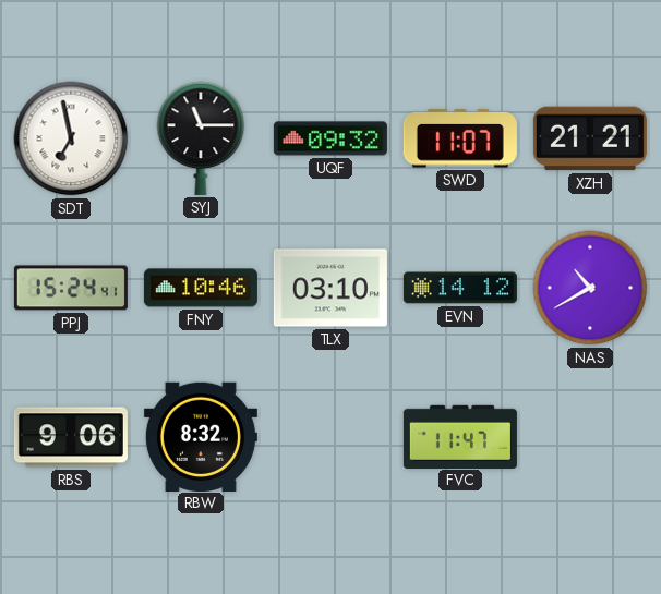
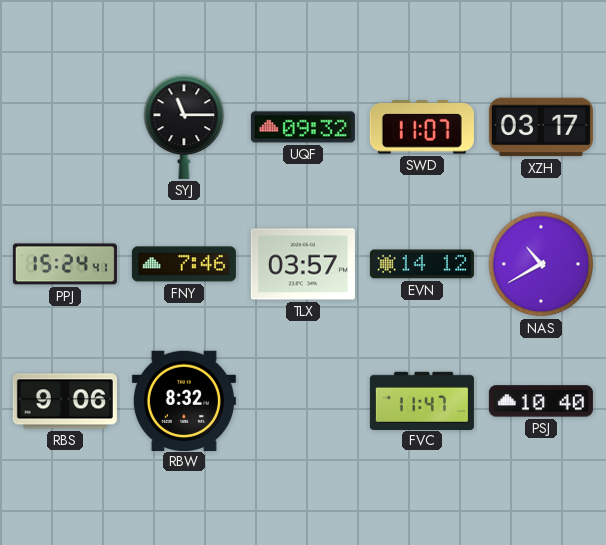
SDT: 6:58 -> none
XZH: 21:21 -> 03:17
FNY: 10:46 -> 7:46
TLX: 03:10 -> 03:57
PSJ: none -> 10:40
